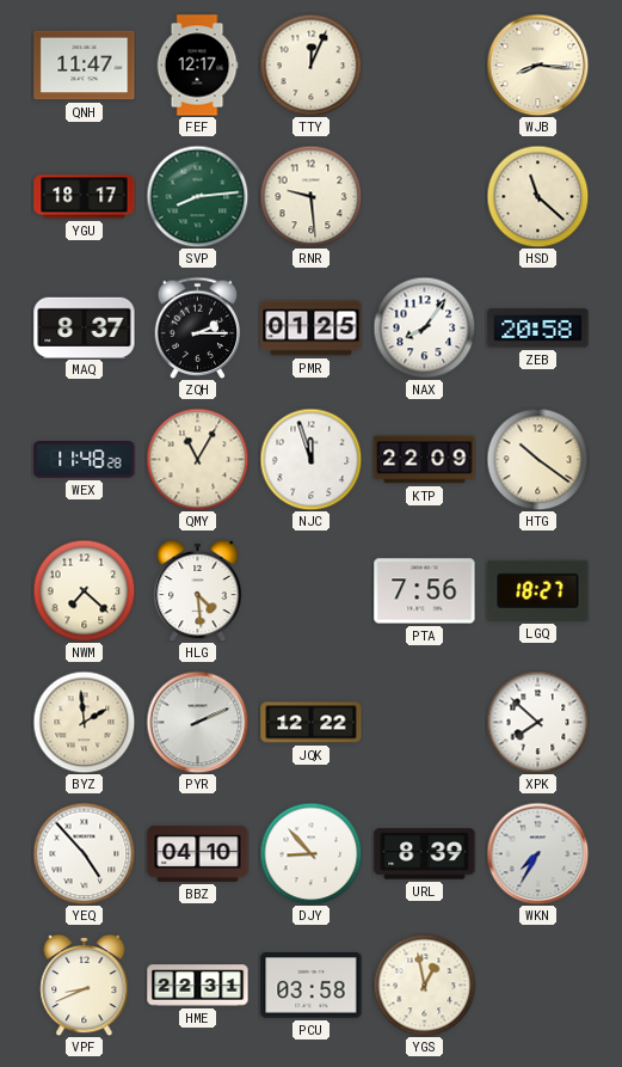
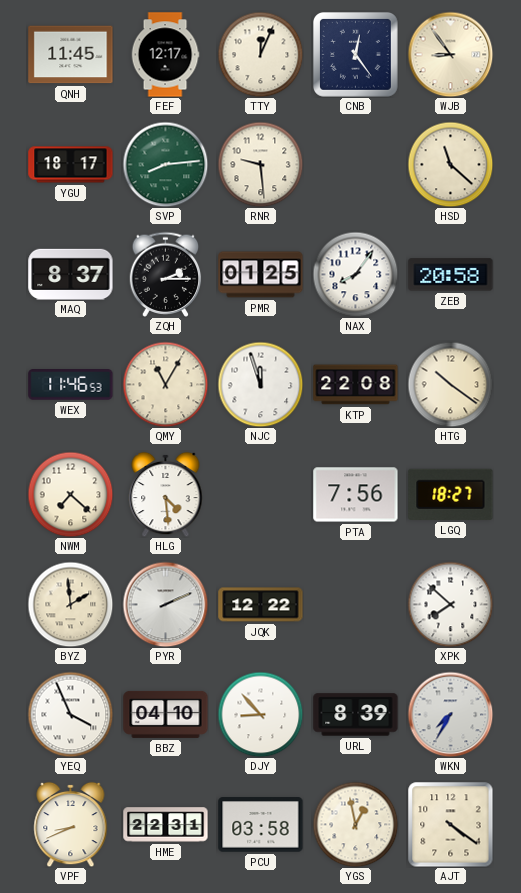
QNH: 11:47 -> 11:45
CNB: none -> 12:24
WJB: 8:16 -> 8:54
WEX: 11:48 -> 11:46
KTP: 22:09 -> 22:08
YEQ: 4:53 -> 3:56
AJT: none -> 4:21
